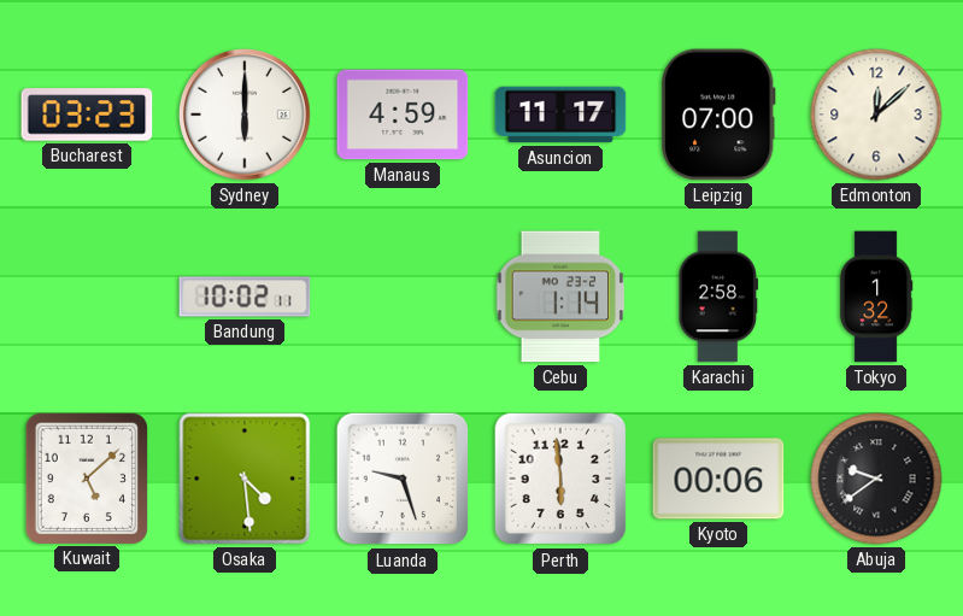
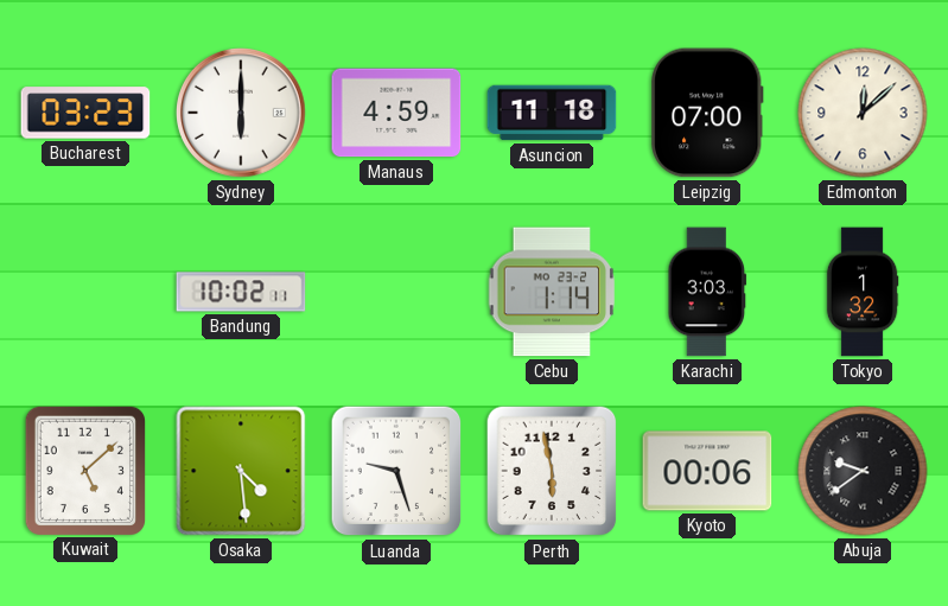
Asuncion: 11:17 -> 11:18
Karachi: 2:58 -> 3:03
Perth: 5:59 -> 5:58
